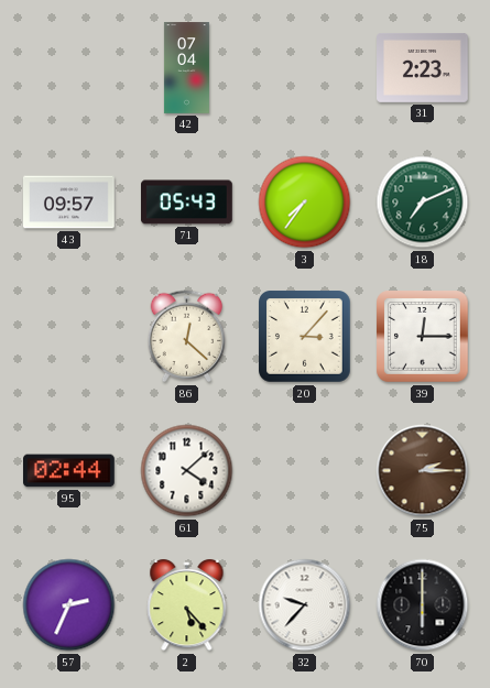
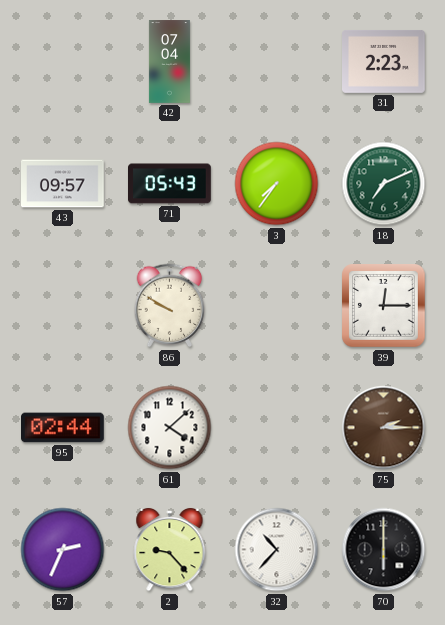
86: 12:22 -> 9:50
20: 3:07 -> none
2: 5:23 -> 9:23
32: 9:37 -> 10:37
